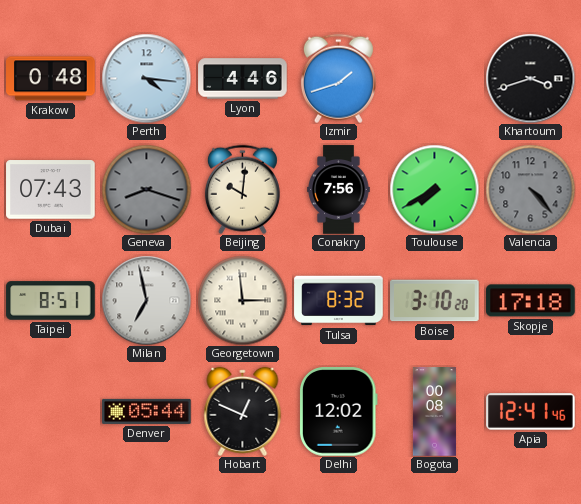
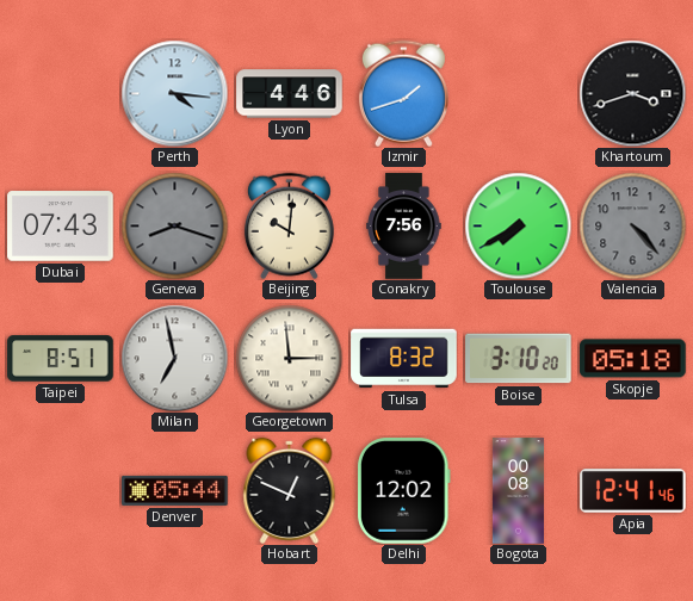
Krakow: 0:48 -> none
Skopje: 17:18 -> 05:18
